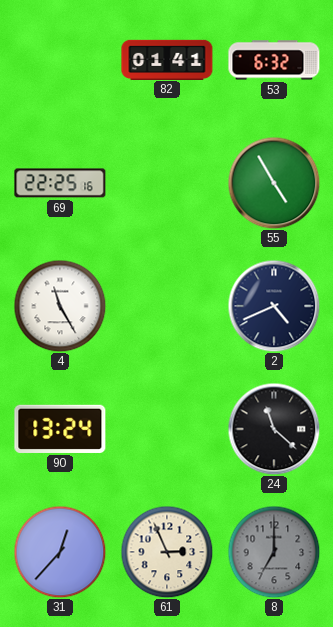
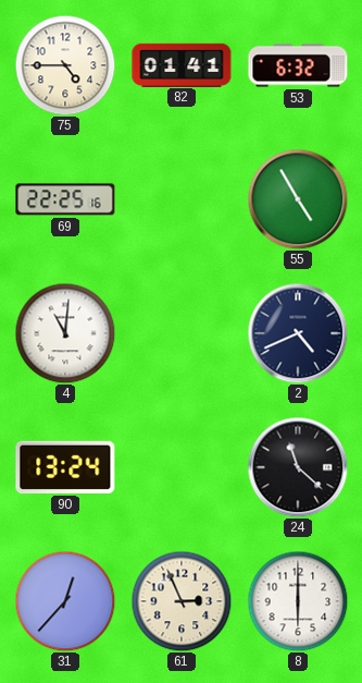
75: none -> 4:45
4: 11:25 -> 11:01
8: 7:00 -> 6:00
8 dial: grey -> white
